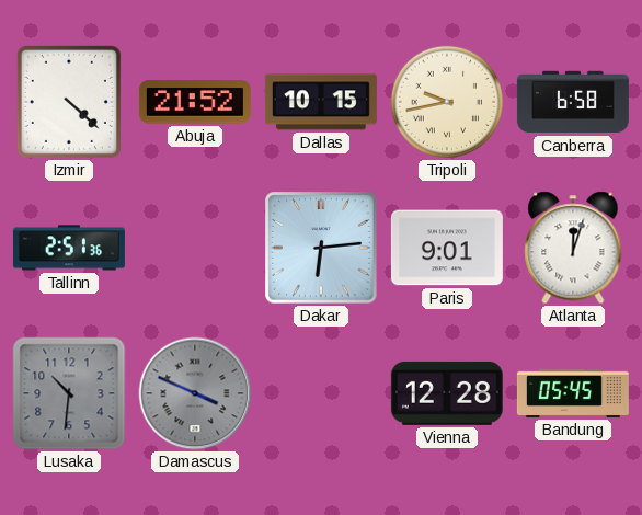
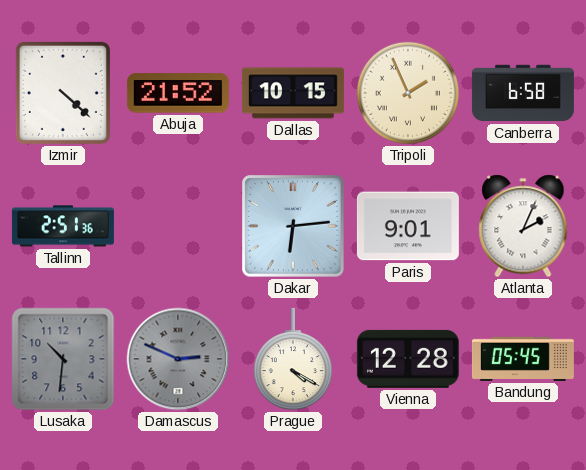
Tripoli: 9:43 -> 1:56
Atlanta: 12:03 -> 2:04
Damascus: 3:49 -> 2:49
Prague: none -> 4:20
